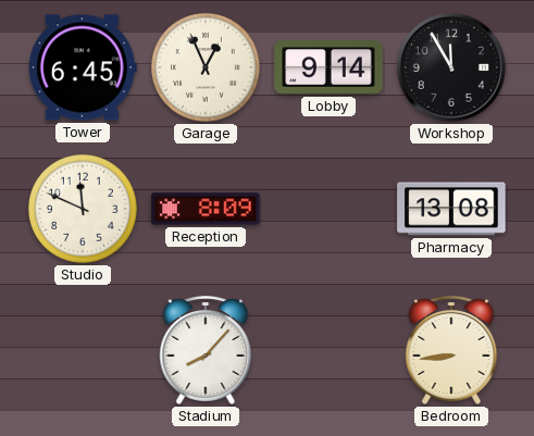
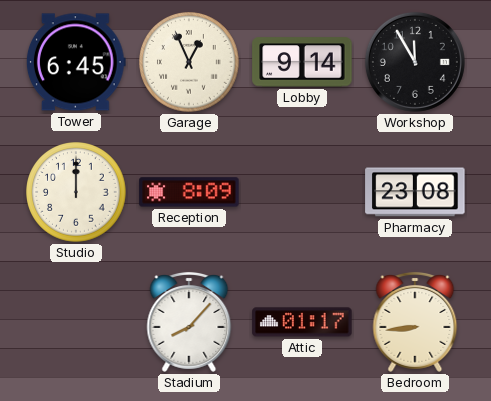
Studio: 11:49 -> 12:00
Pharmacy: 13:08 -> 23:08
Attic: none -> 01:17
